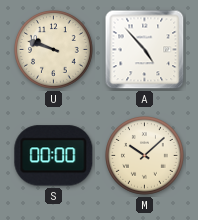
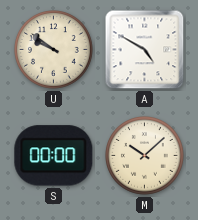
U: 9:48 -> 9:51
A: 4:53 -> 4:50
